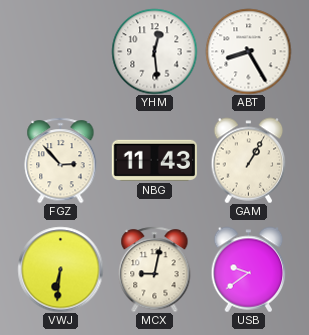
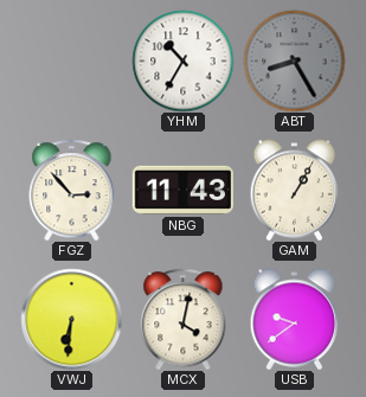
YHM: 12:29 -> 10:35
ABT dial: white -> grey
MCX: 9:02 -> 4:02
